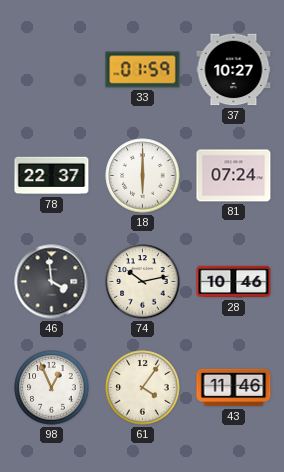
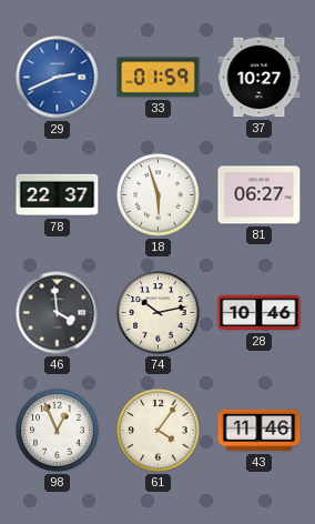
29: none -> 2:41
18: 6:00 -> 5:57
81: 07:24 -> 06:27
